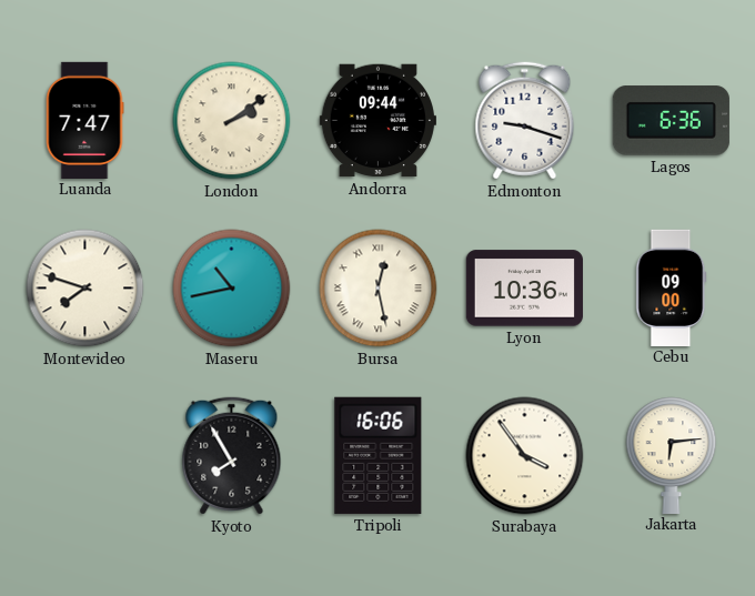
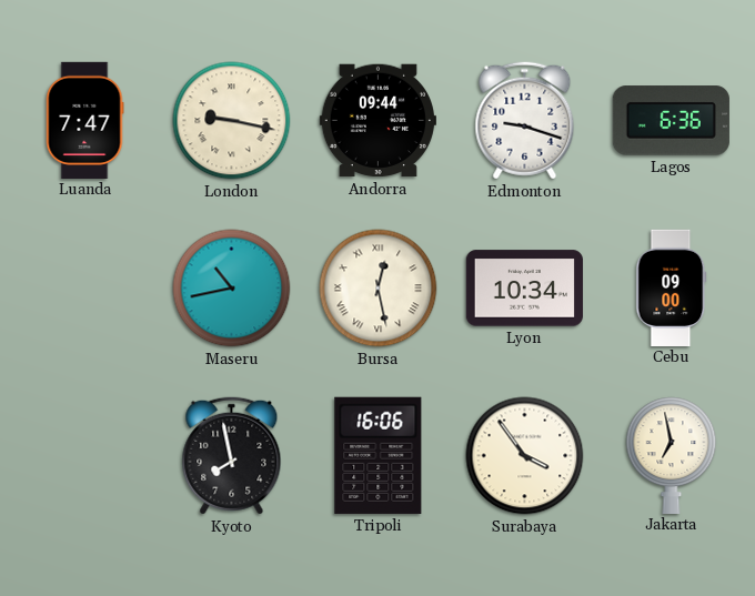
London: 2:09 -> 9:17
Montevideo: 7:48 -> none
Lyon: 10:36 -> 10:34
Kyoto: 7:55 -> 7:58
Jakarta: 6:14 -> 6:58
